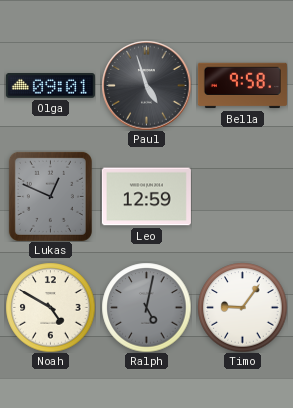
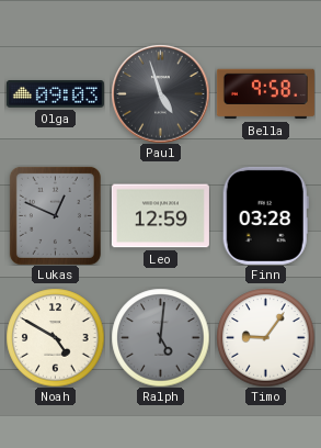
Olga: 09:01 -> 09:03
Finn: none -> 03:28
Ralph: 5:02 -> 5:01
